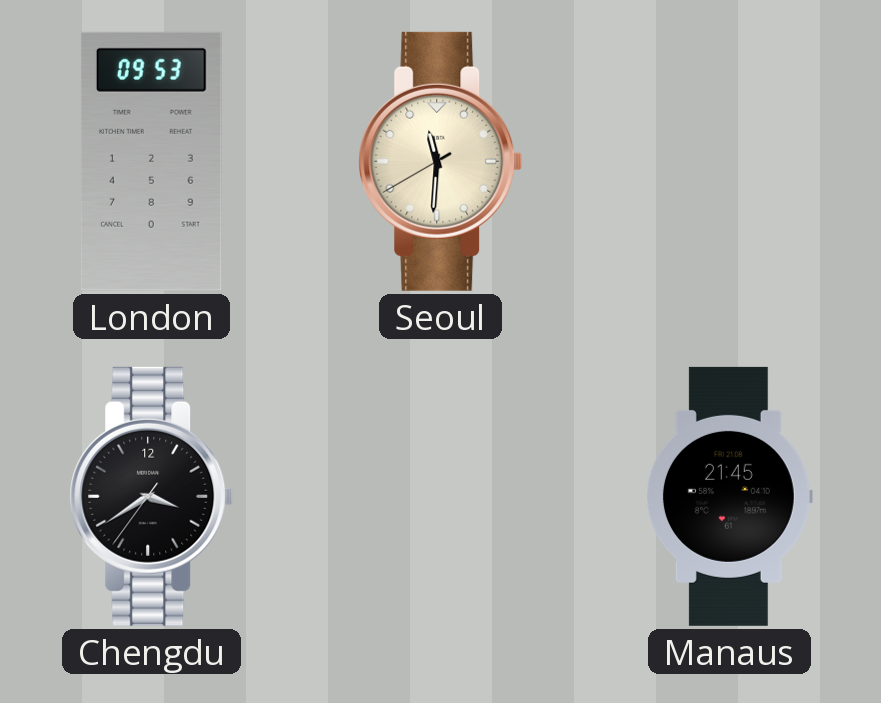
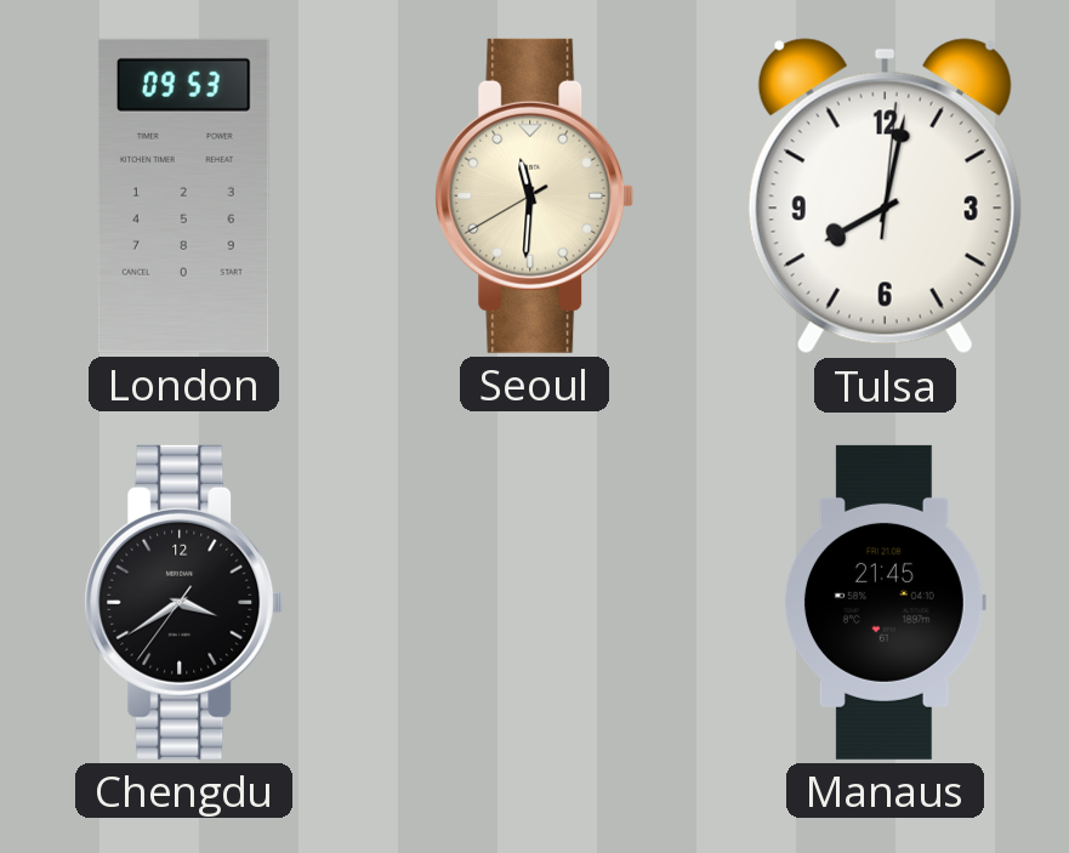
Tulsa: none -> 8:02
